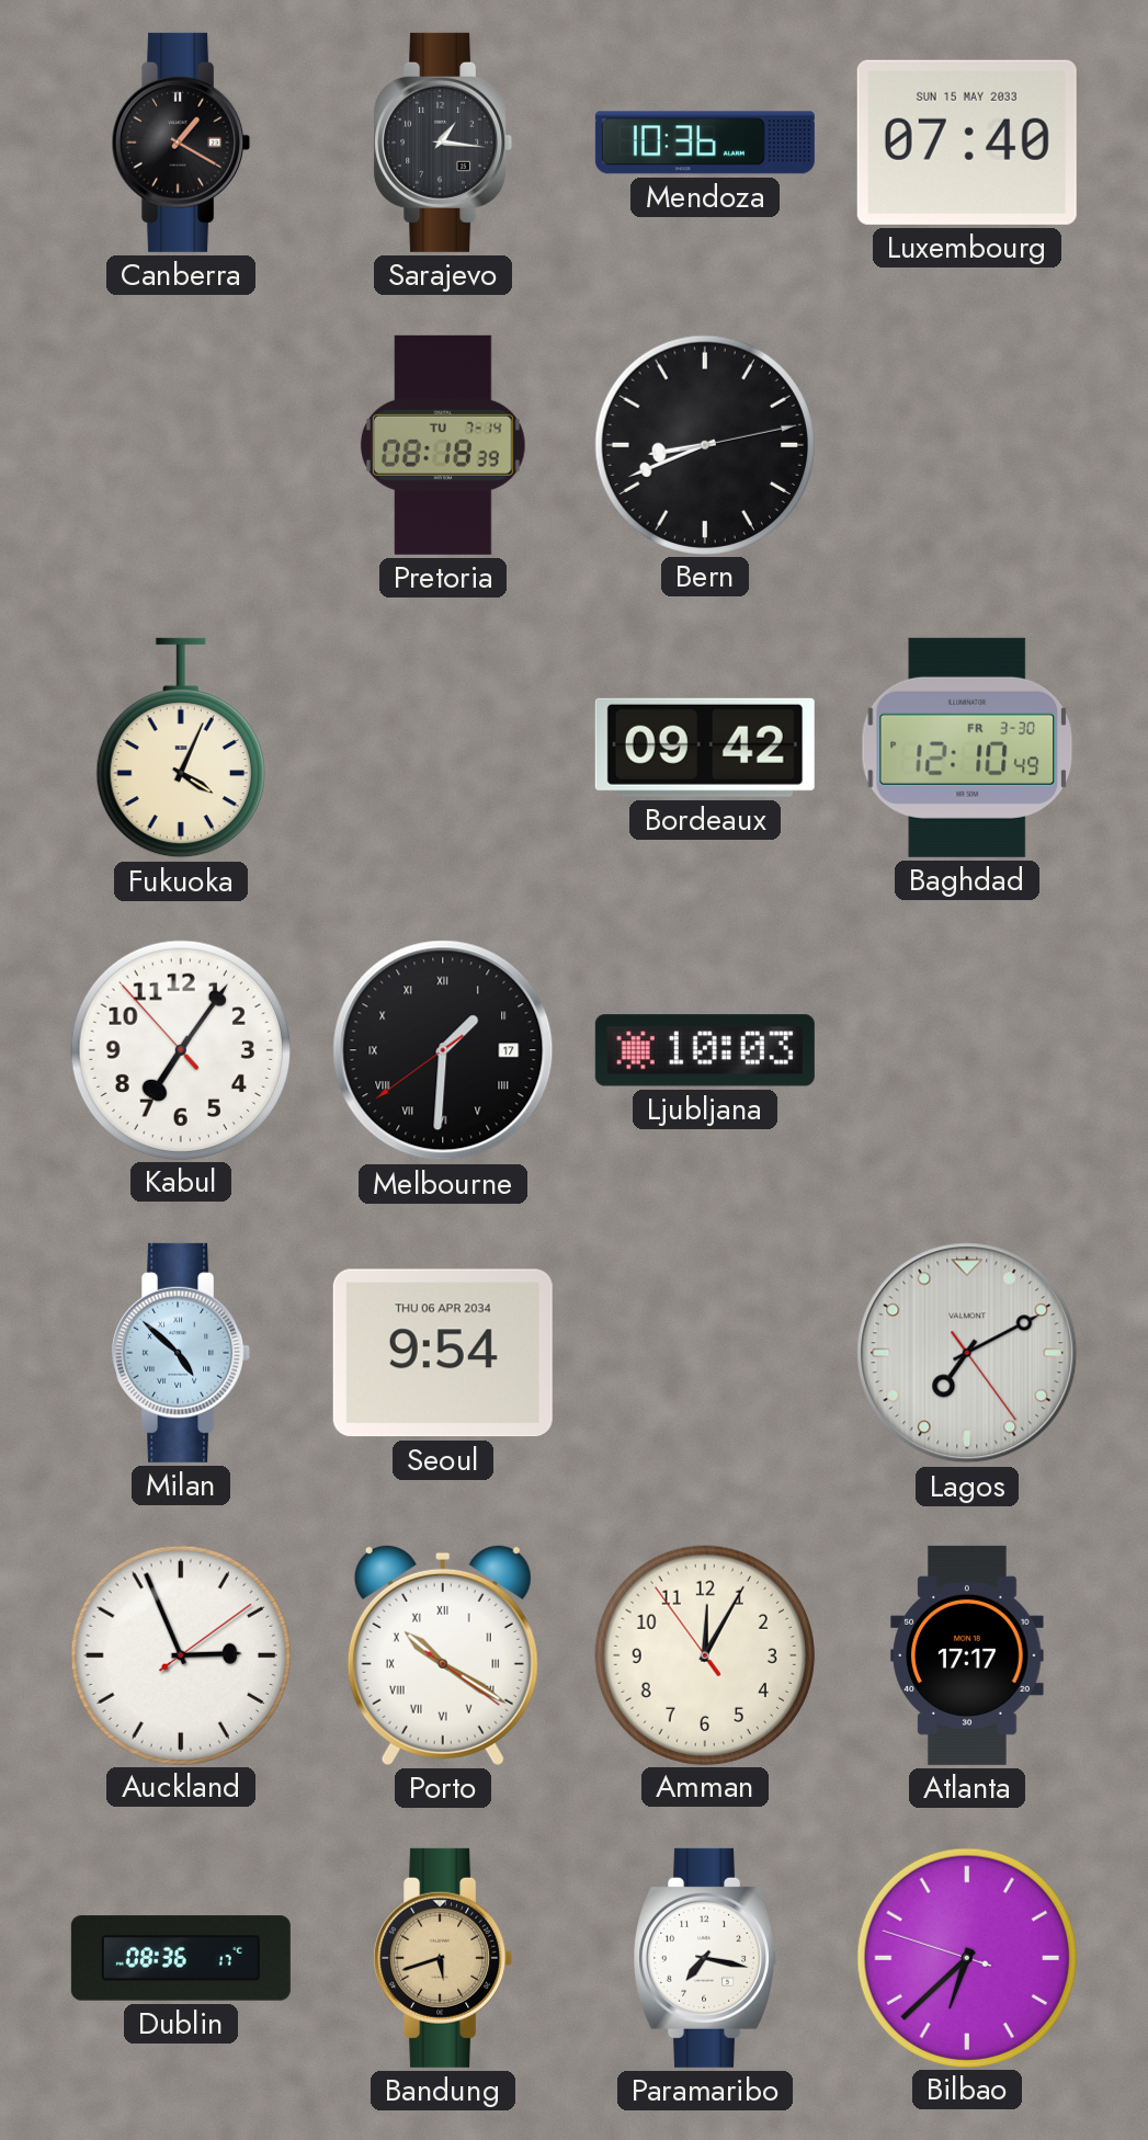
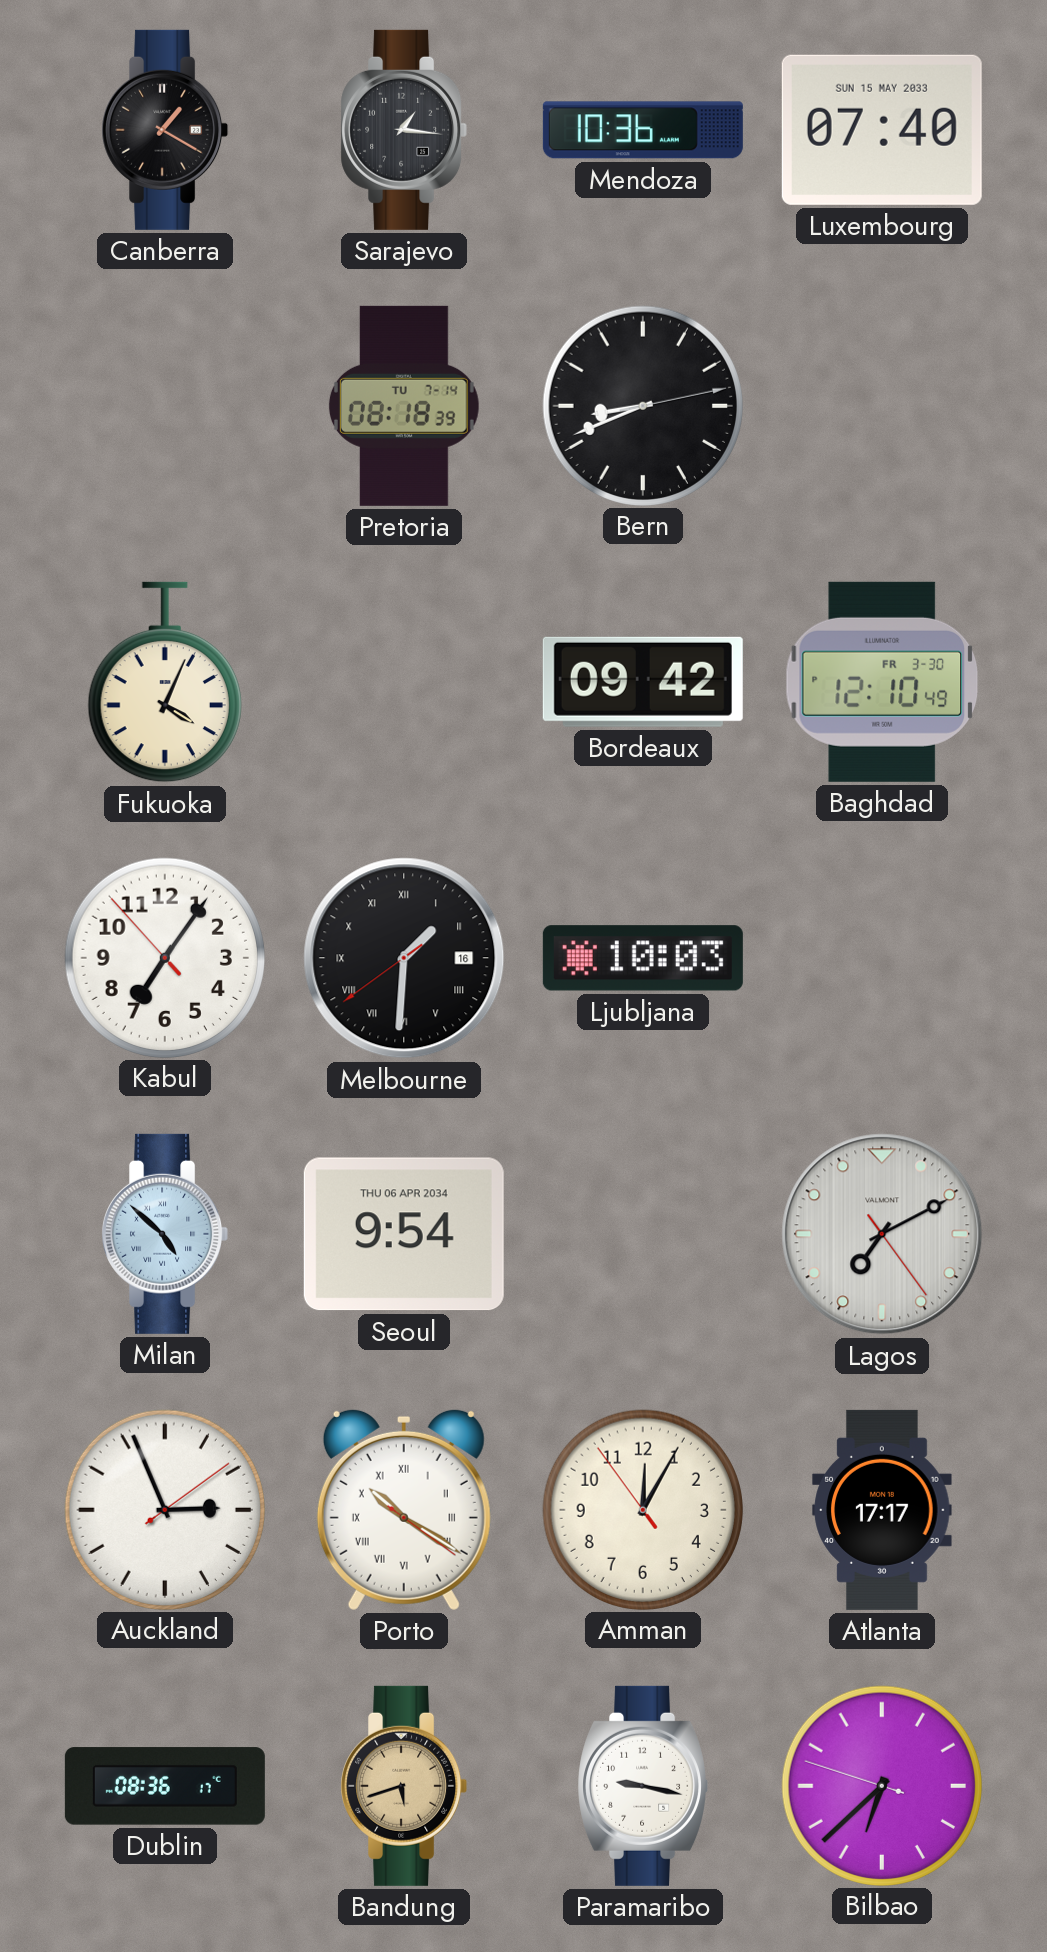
Melbourne date: 17 -> 16
Paramaribo: 7:17 -> 9:17
